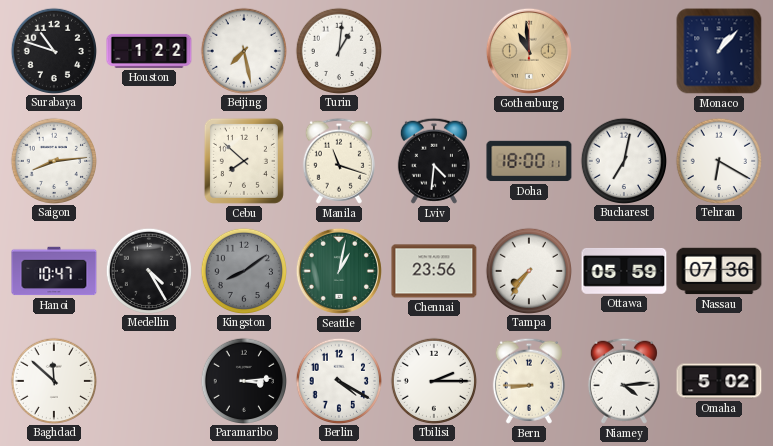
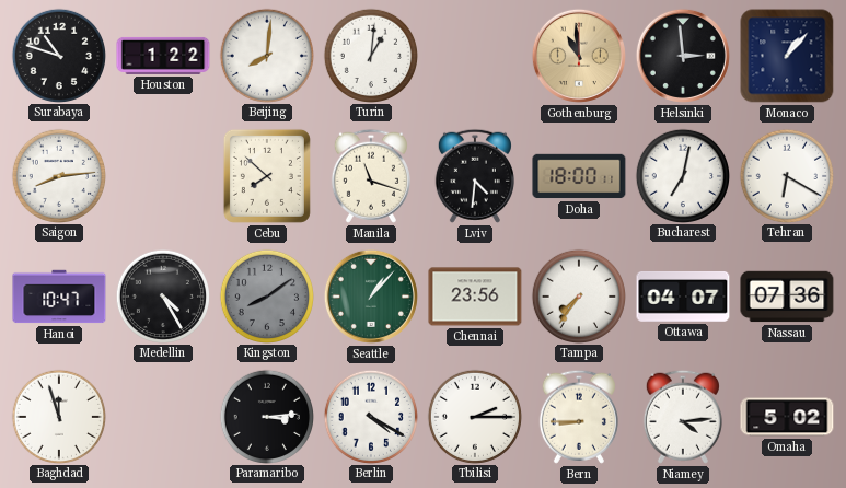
Beijing: 7:28 -> 8:01
Helsinki: none -> 2:59
Seattle: 1:02 -> 1:07
Ottawa: 05:59 -> 04:07
Baghdad: 11:52 -> 11:57
